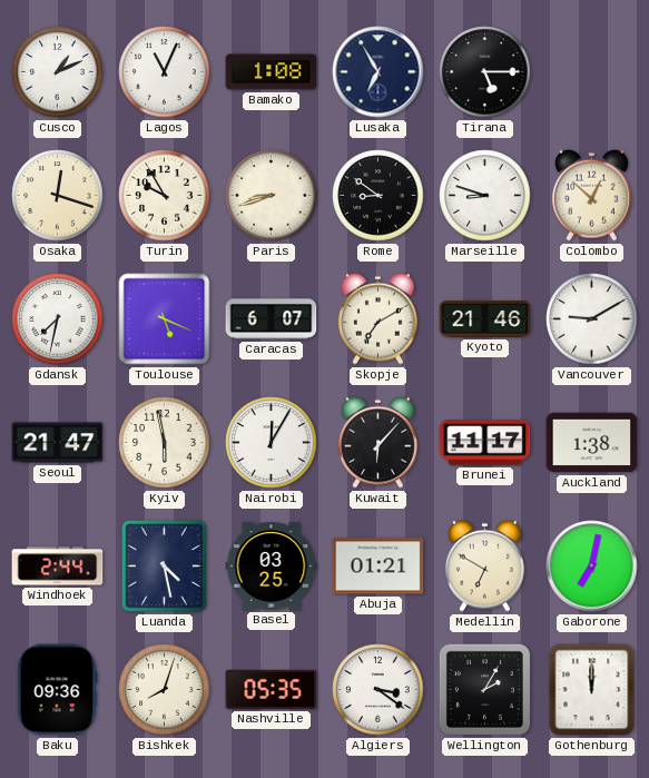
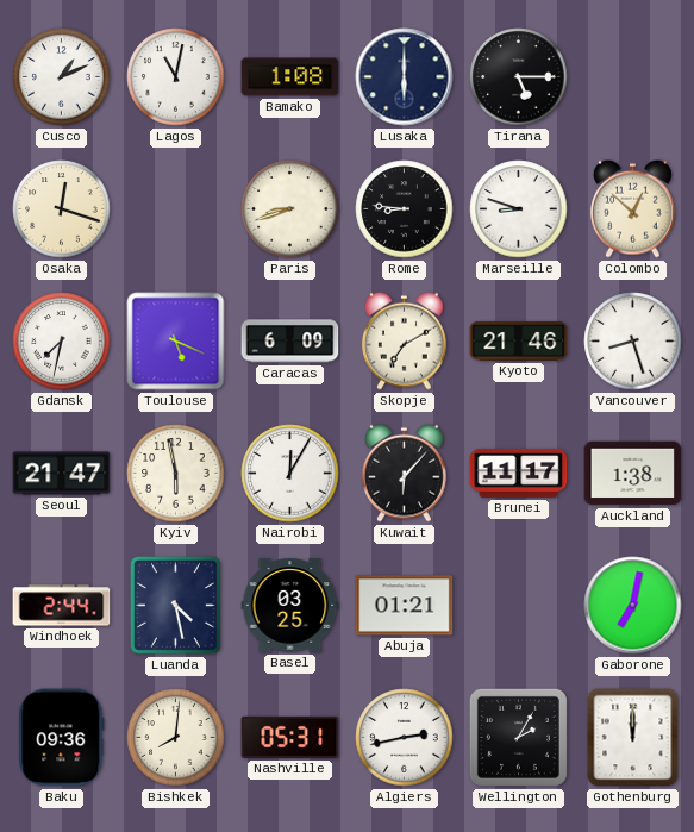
Lagos: 11:04 -> 11:02
Lusaka: 6:55 -> 6:00
Turin: 9:55 -> none
Rome: 8:51 -> 8:46
Caracas: 6:07 -> 6:09
Vancouver: 9:10 -> 8:27
Medellin: 6:50 -> none
Bishkek: 8:03 -> 8:01
Nashville: 05:35 -> 05:31
Algiers: 3:21 -> 2:43
